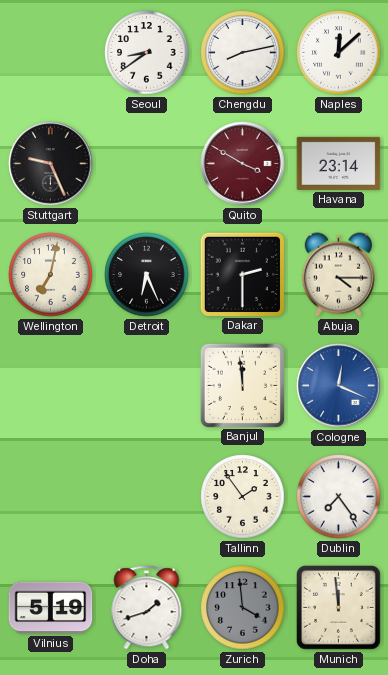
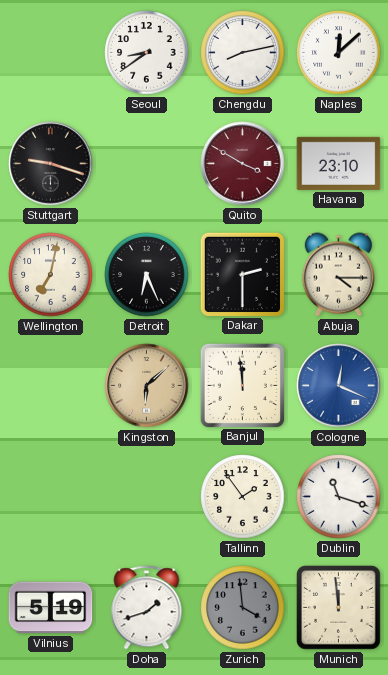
Stuttgart: 9:26 -> 9:18
Havana: 23:14 -> 23:10
Kingston: none -> 6:08
Dublin: 7:24 -> 11:18
